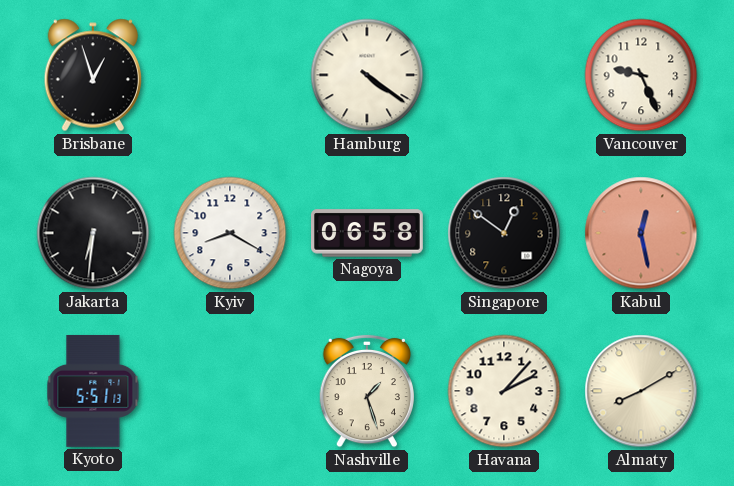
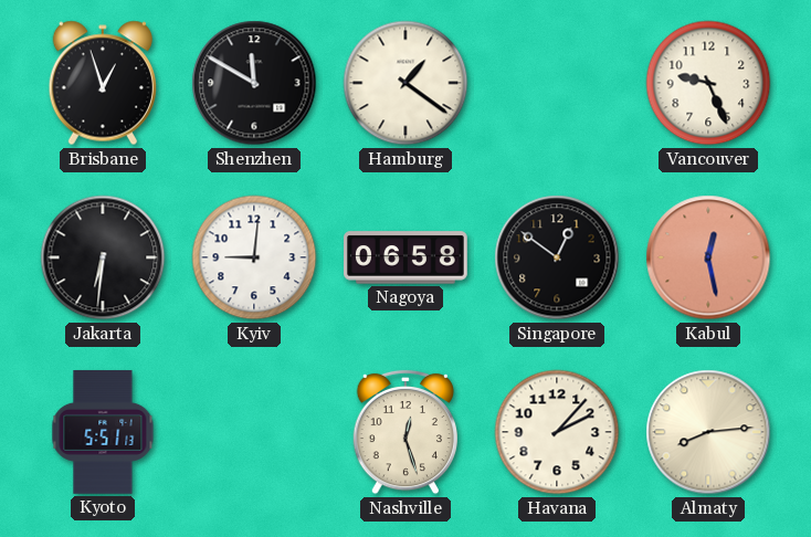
Shenzhen: none -> 11:50
Hamburg: 4:21 -> 1:21
Kyiv: 8:20 -> 9:01
Nashville: 1:27 -> 12:27
Almaty: 8:10 -> 8:14
